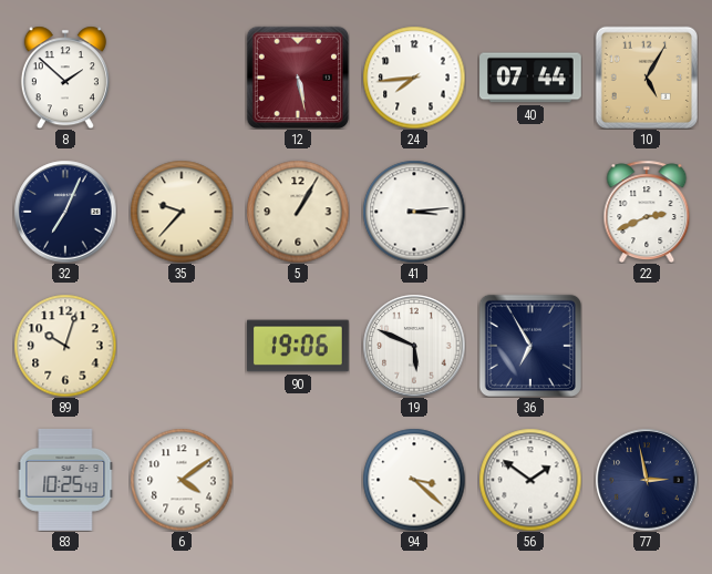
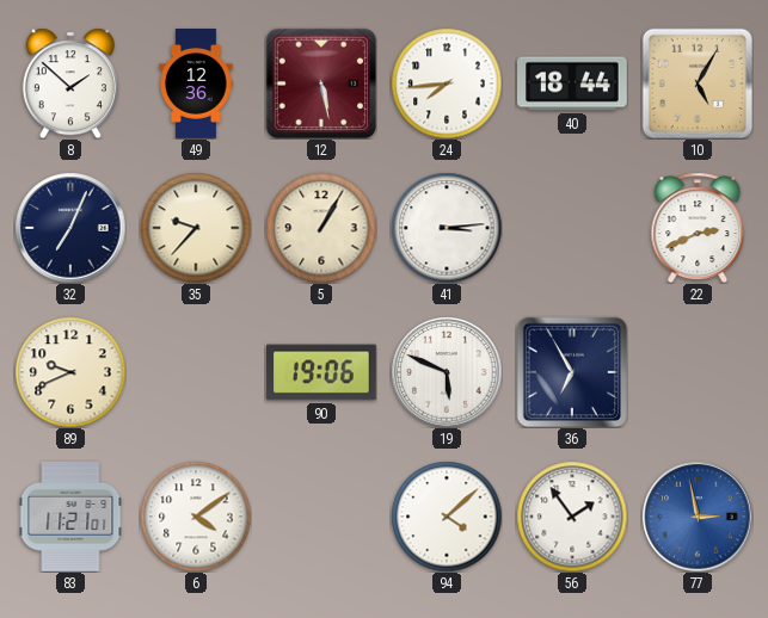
49: none -> 12:36
40: 07:44 -> 18:44
89: 10:03 -> 9:41
83: 10:25 -> 11:21
94: 3:22 -> 4:08
56: 1:51 -> 1:54
77 dial: navy -> blue
